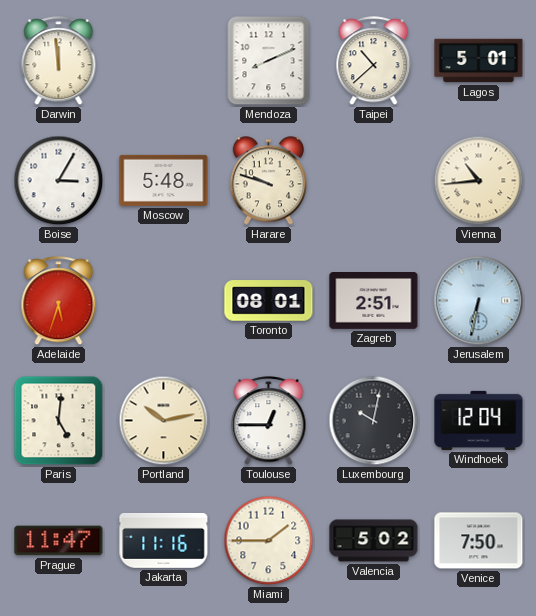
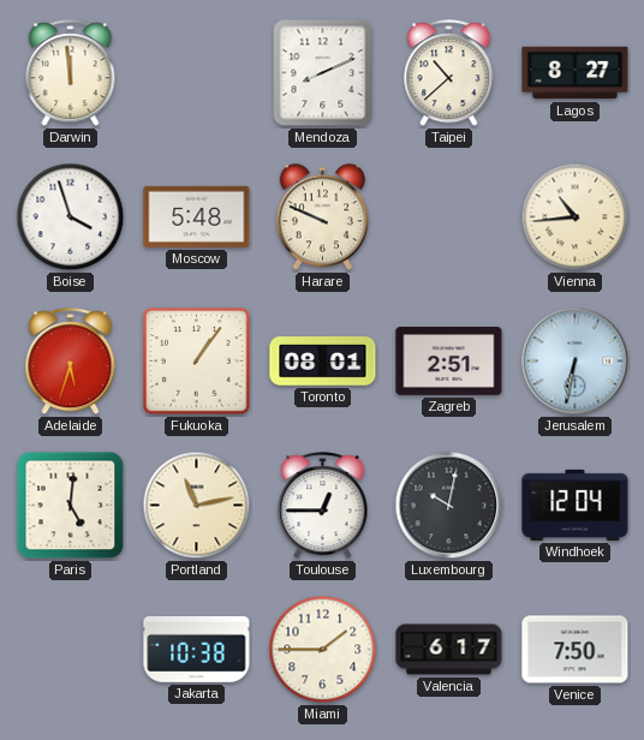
Lagos: 5:01 -> 8:27
Boise: 3:05 -> 3:57
Harare: 9:48 -> 9:49
Fukuoka: none -> 1:06
Portland: 10:13 -> 11:13
Prague: 11:47 -> none
Jakarta: 11:16 -> 10:38
Valencia: 5:02 -> 6:17
